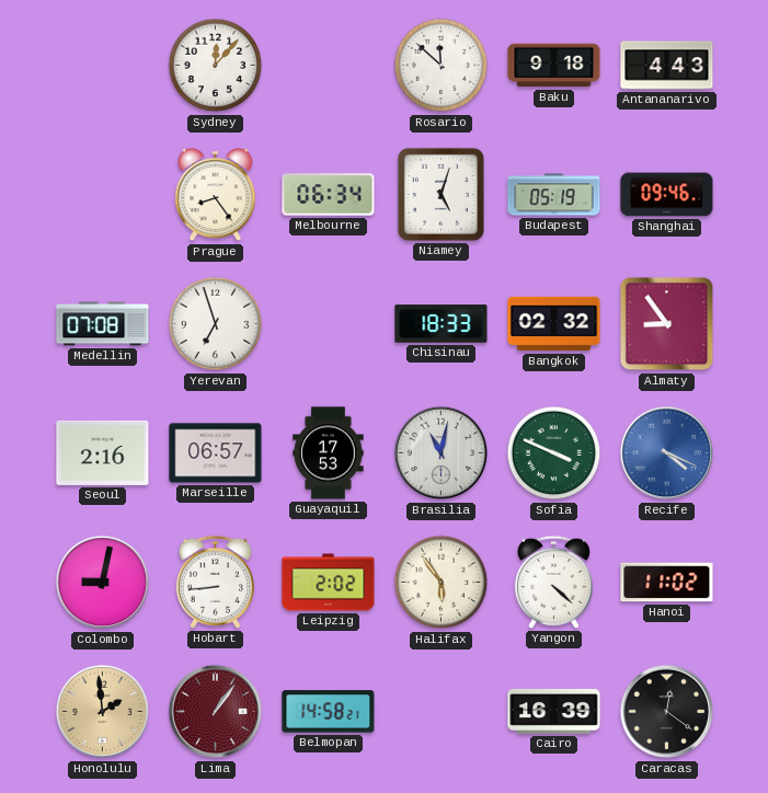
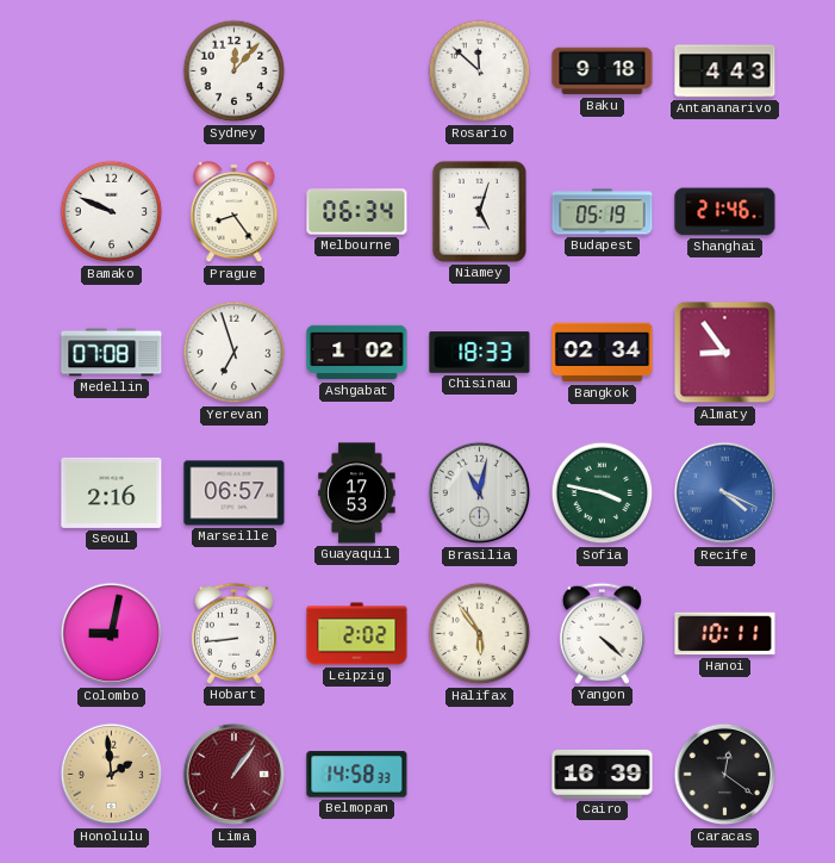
Bamako: none -> 9:49
Shanghai: 09:46 -> 21:46
Ashgabat: none -> 1:02
Bangkok: 02:32 -> 02:34
Sofia: 3:49 -> 3:47
Hanoi: 11:02 -> 10:11
Belmopan: 14:58:21 -> 14:58:33
